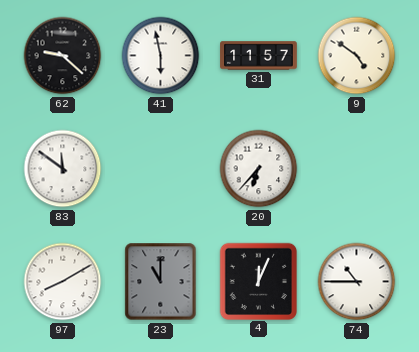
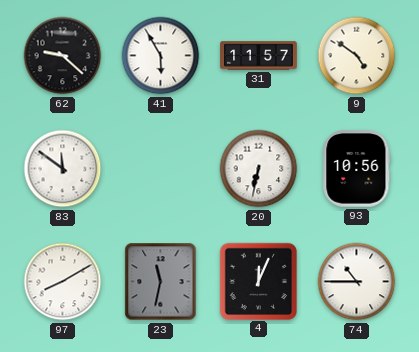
41: 5:58 -> 5:55
20: 6:37 -> 6:32
93: none -> 10:56
23: 11:00 -> 11:32
